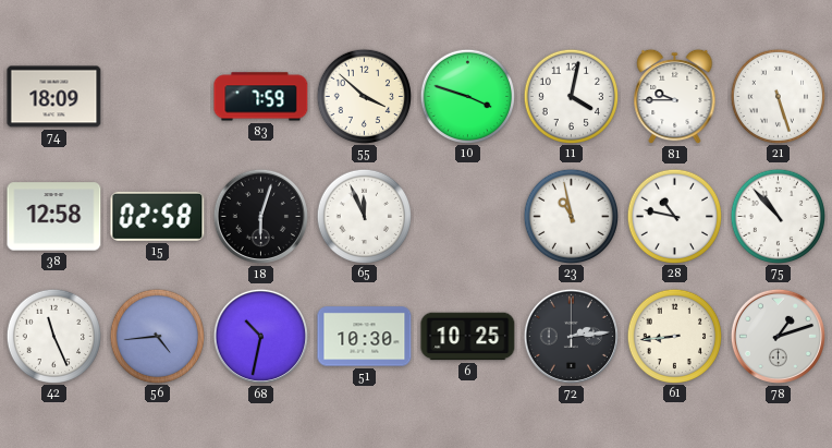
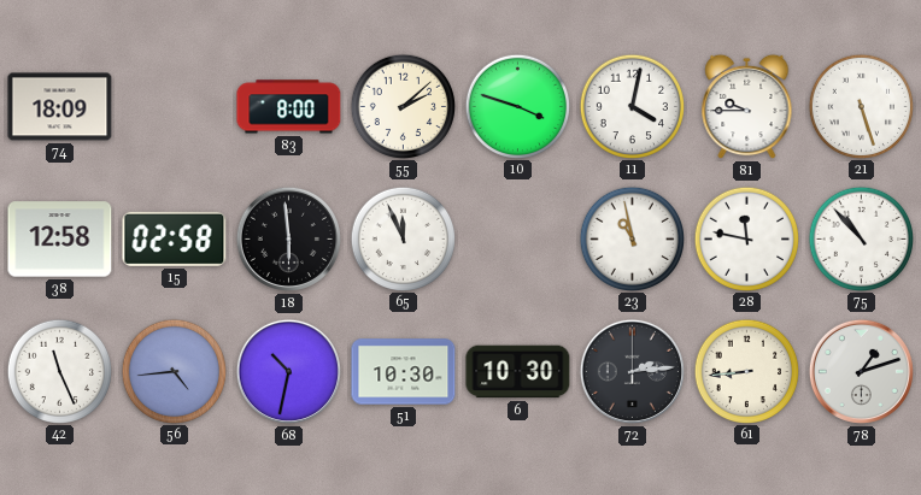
83: 7:59 -> 8:00
55: 3:52 -> 2:08
18: 6:03 -> 5:59
28: 10:47 -> 11:47
6: 10:25 -> 10:30
